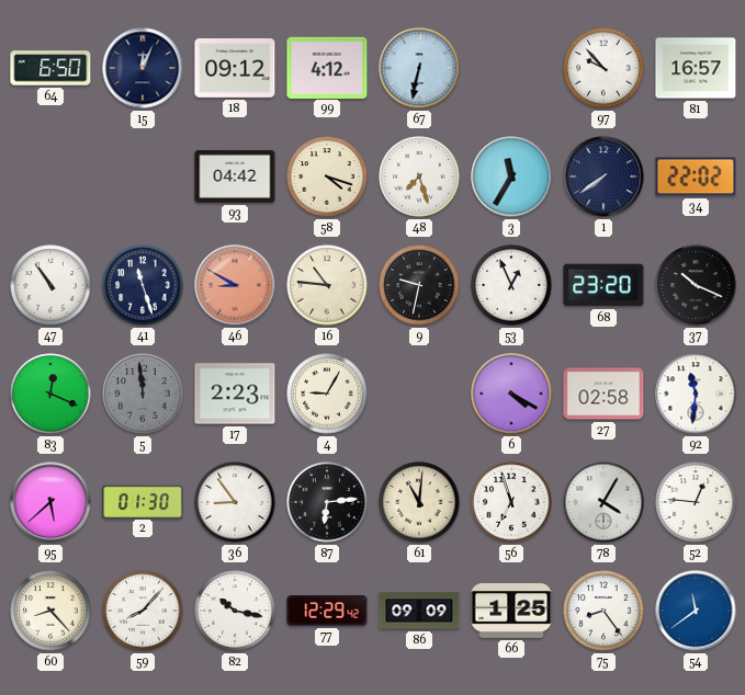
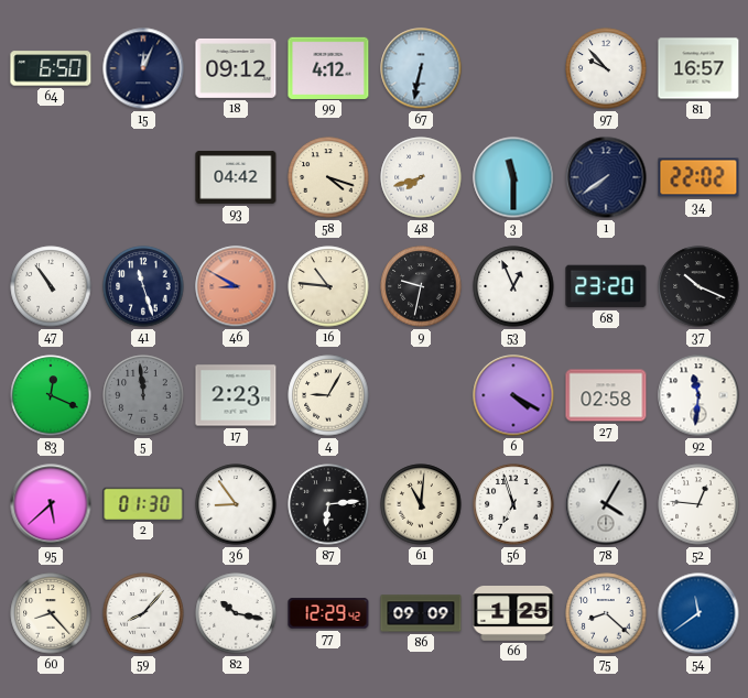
48: 7:27 -> 7:42
3: 11:35 -> 11:30
75: 8:24 -> 8:22
